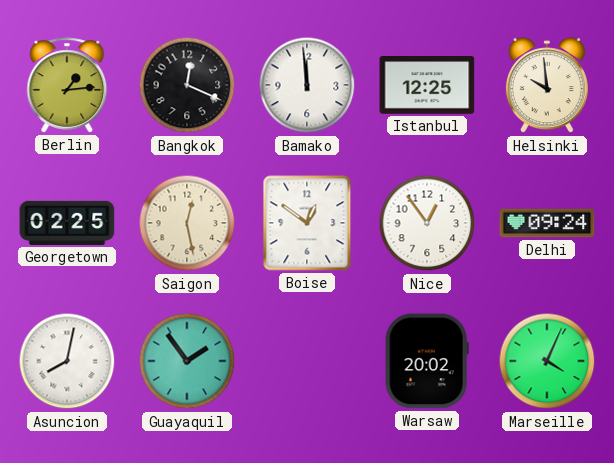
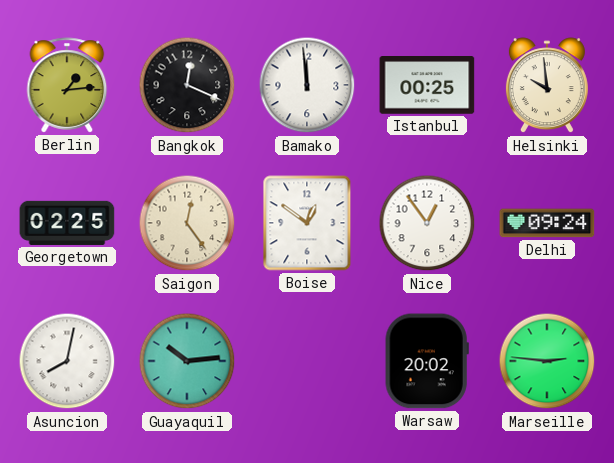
Istanbul: 12:25 -> 00:25
Saigon: 12:28 -> 12:24
Guayaquil: 1:54 -> 10:14
Marseille: 4:04 -> 2:46
